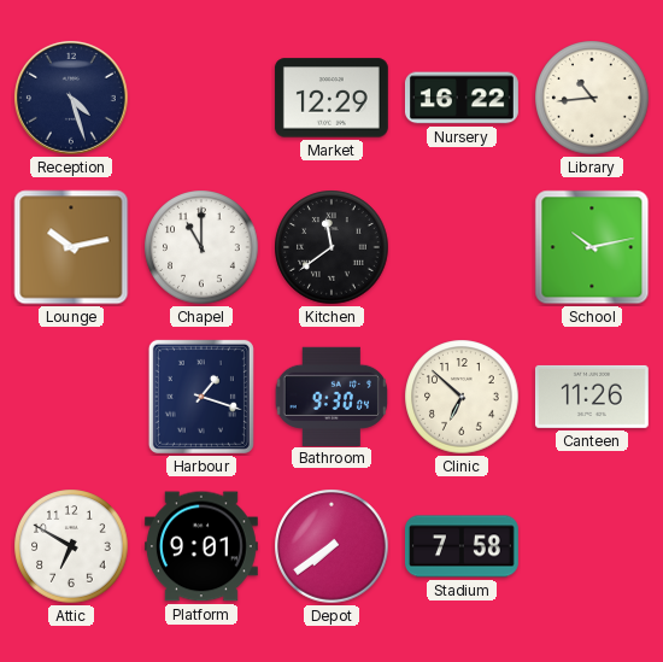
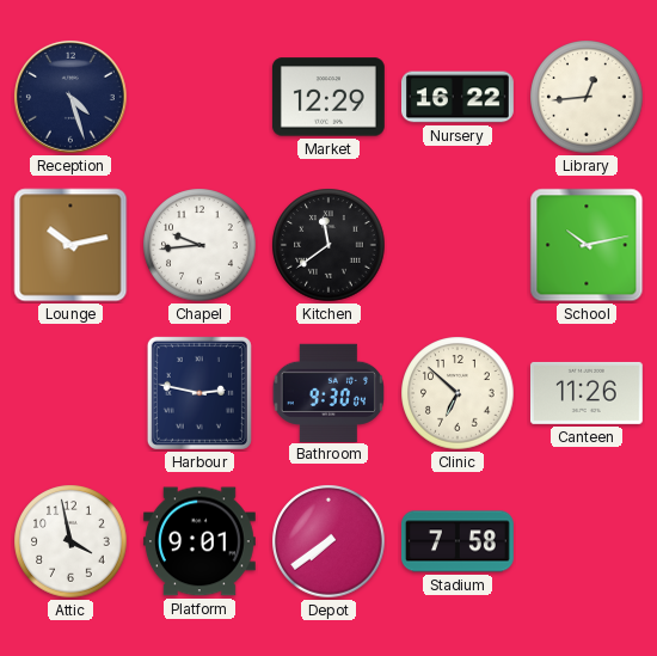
Library: 10:44 -> 12:44
Chapel: 11:00 -> 9:44
Harbour: 1:18 -> 2:47
Attic: 6:50 -> 3:58
